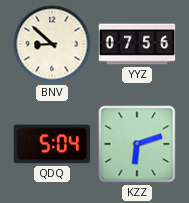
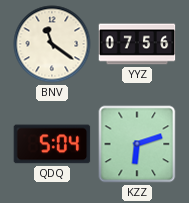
BNV: 8:52 -> 11:21
